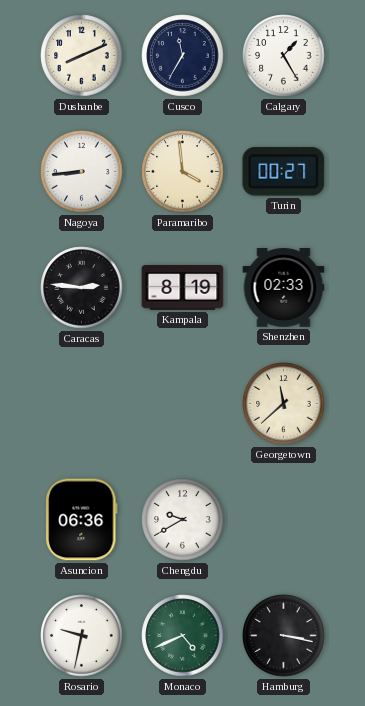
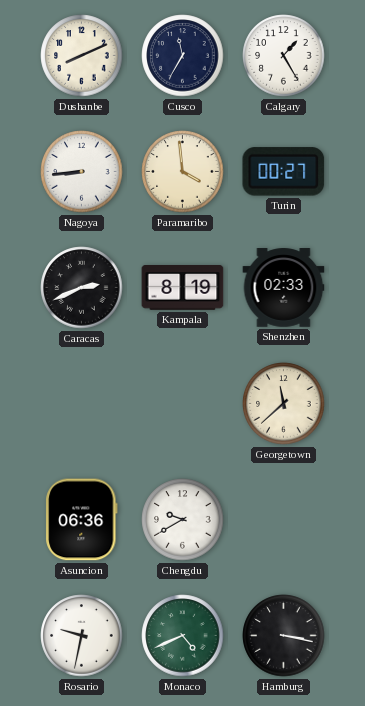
Caracas: 2:46 -> 2:41
